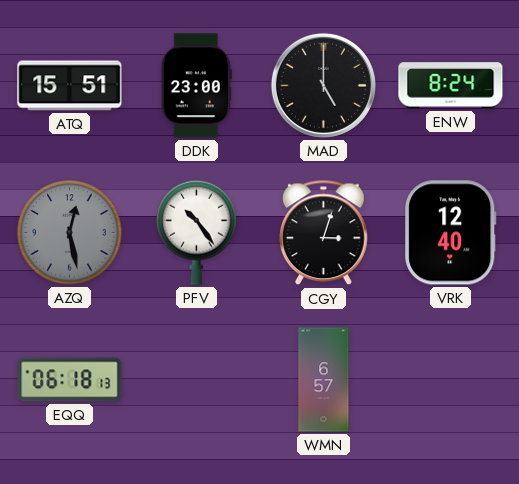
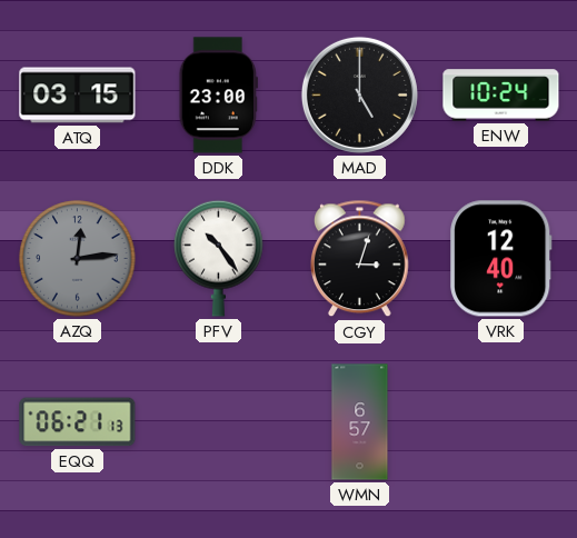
ATQ: 15:51 -> 03:15
ENW: 8:24 -> 10:24
AZQ: 12:28 -> 12:14
EQQ: 06:18 -> 06:21
